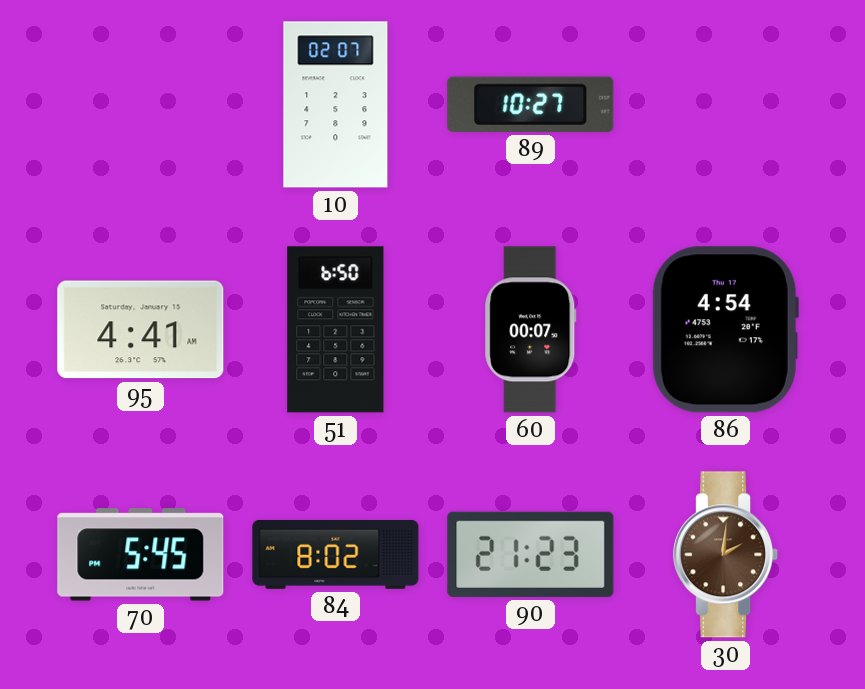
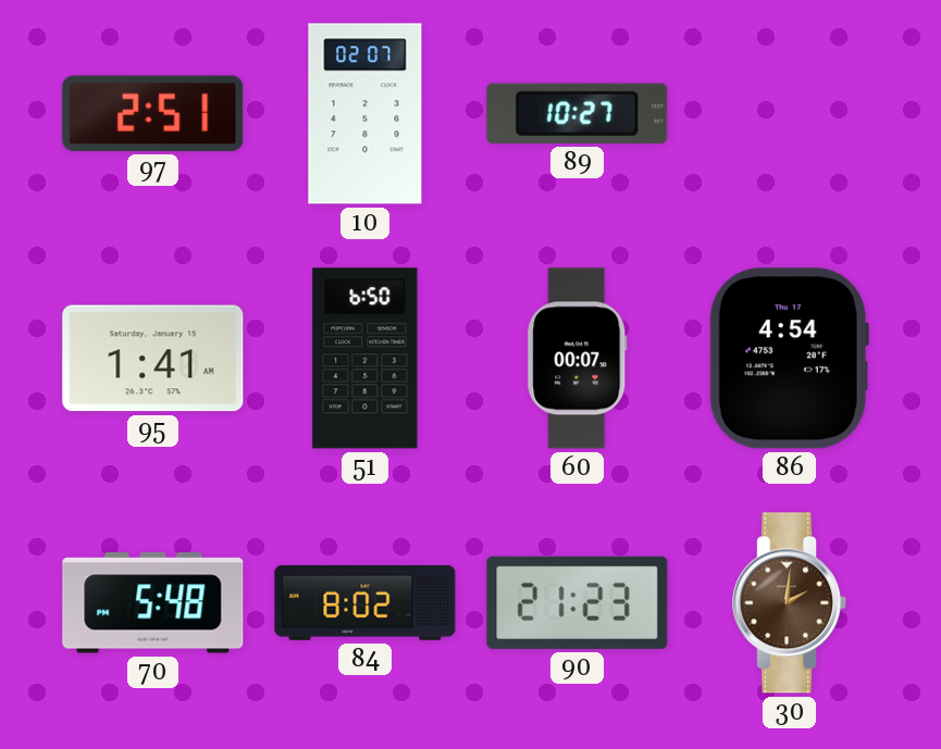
97: none -> 2:51
95: 4:41 -> 1:41
70: 5:45 -> 5:48
